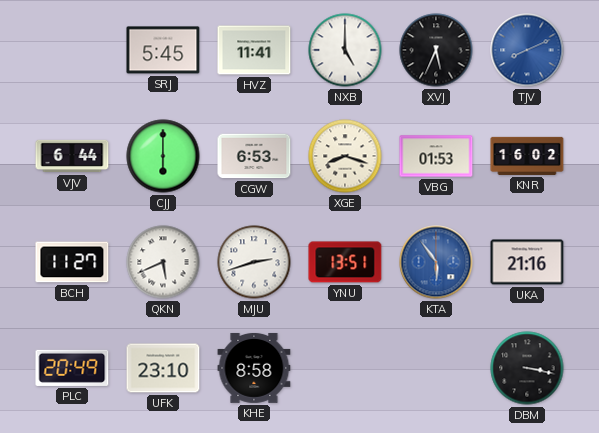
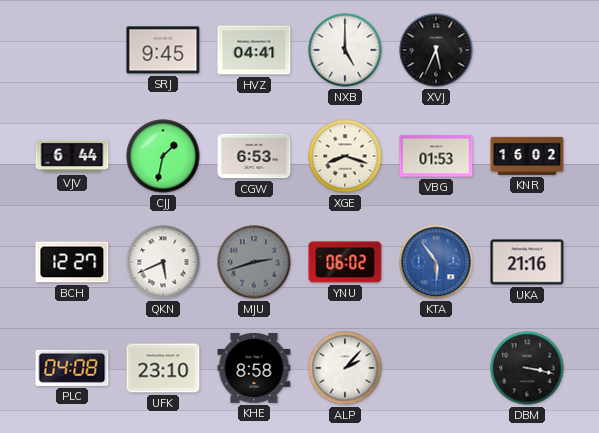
SRJ: 5:45 -> 9:45
HVZ: 11:41 -> 04:41
TJV: 8:11 -> none
CJJ: 6:00 -> 1:32
BCH: 11:27 -> 12:27
MJU dial: white -> grey
YNU: 13:51 -> 06:02
PLC: 20:49 -> 04:08
ALP: none -> 2:07
